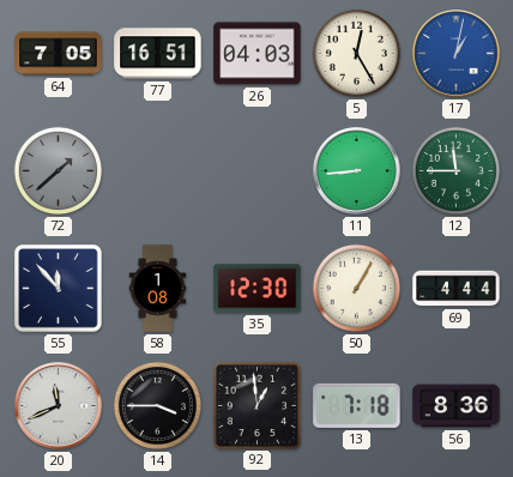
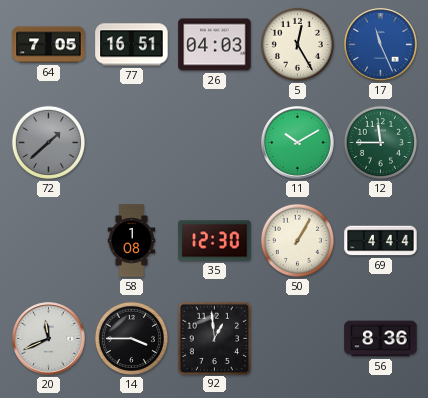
17: 1:02 -> 11:26
11: 8:44 -> 10:10
55: 11:53 -> none
13: 7:18 -> none
